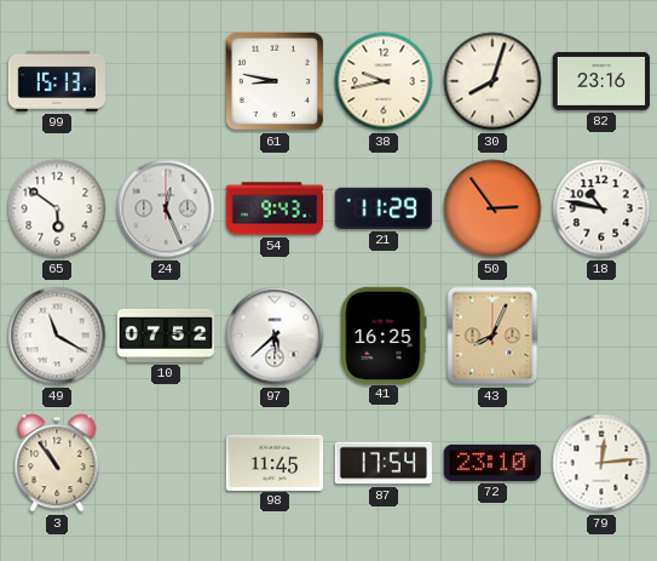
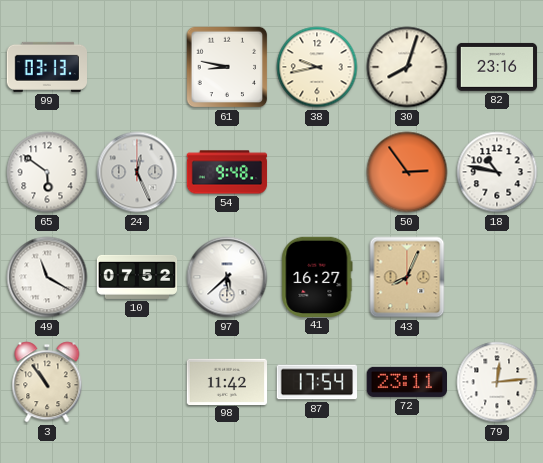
99: 15:13 -> 03:13
54: 9:43 -> 9:48
21: 11:29 -> none
41: 16:25 -> 16:27
98: 11:45 -> 11:42
72: 23:10 -> 23:11
